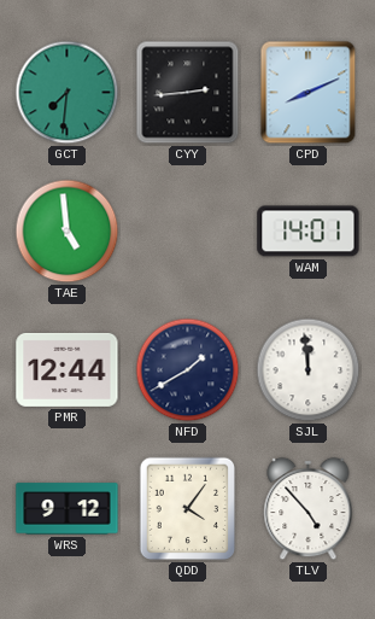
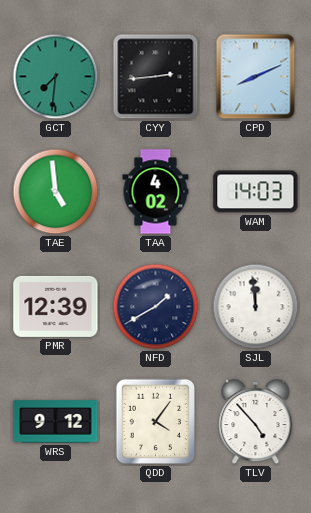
TAA: none -> 4:02
WAM: 14:01 -> 14:03
PMR: 12:44 -> 12:39
